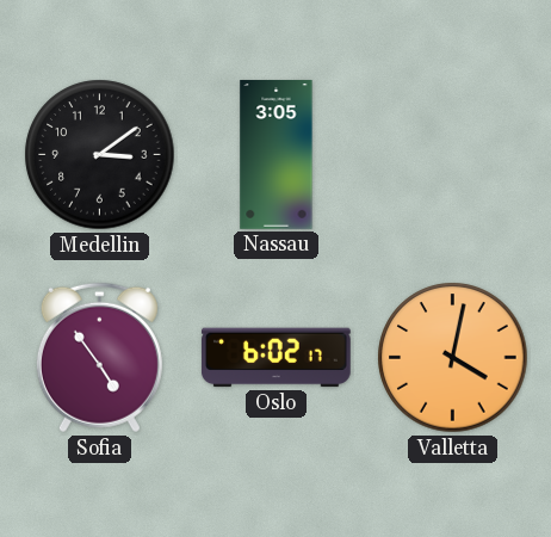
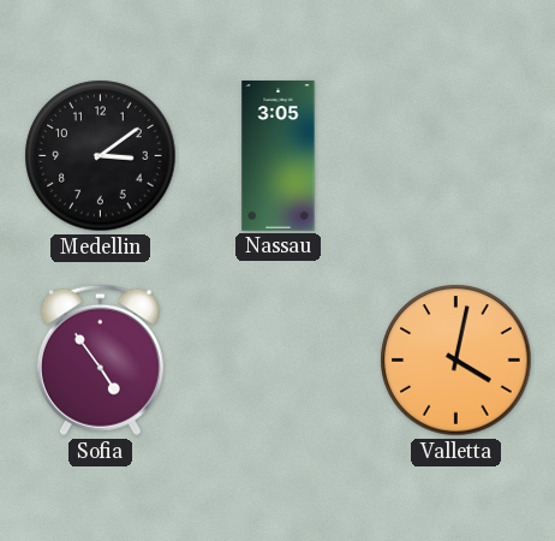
Oslo: 6:02 -> none
